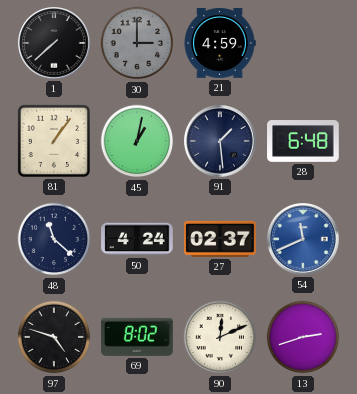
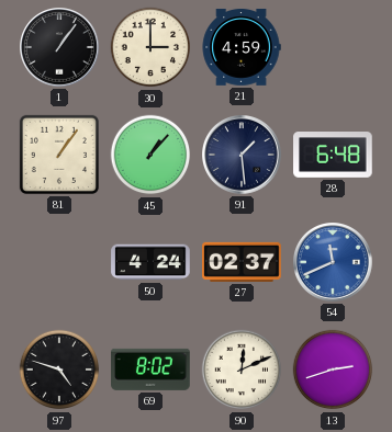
1: 7:38 -> 1:06
30 dial: grey -> cream
45: 1:02 -> 1:07
48: 11:22 -> none
